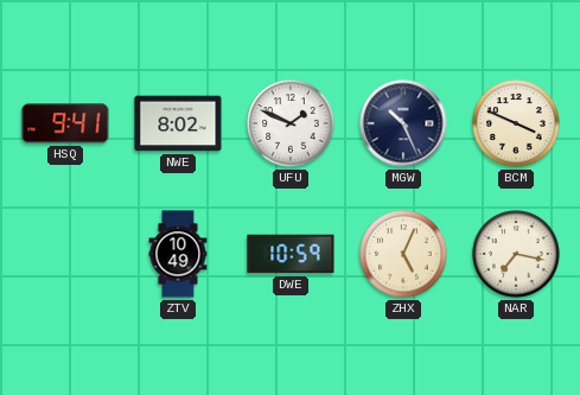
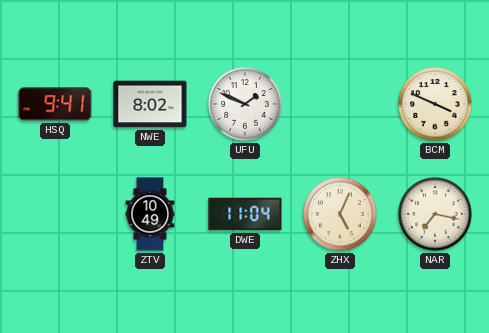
MGW: 10:26 -> none
DWE: 10:59 -> 11:04
